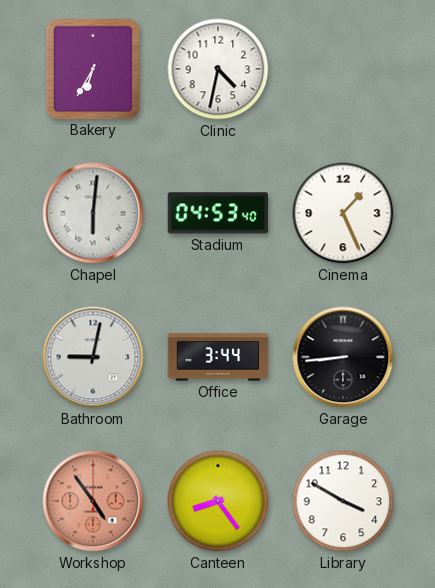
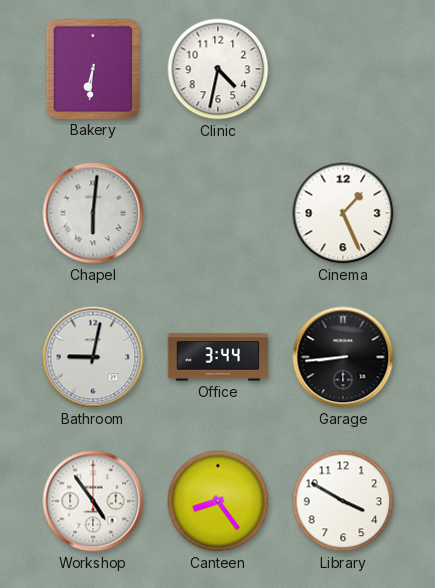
Bakery: 6:35 -> 6:31
Stadium: 04:53 -> none
Workshop dial: salmon -> white
